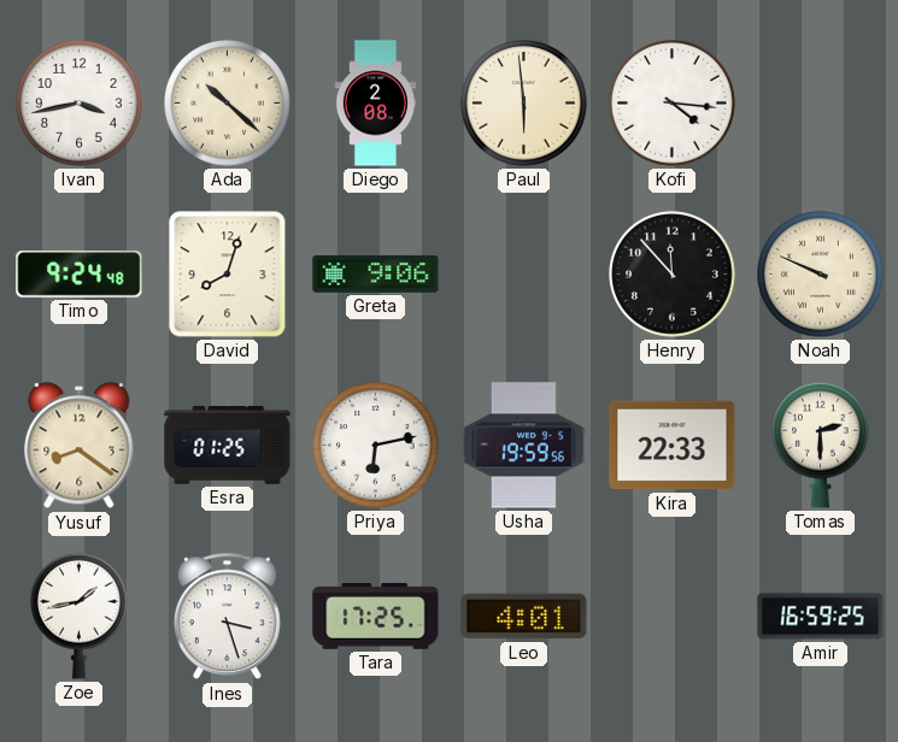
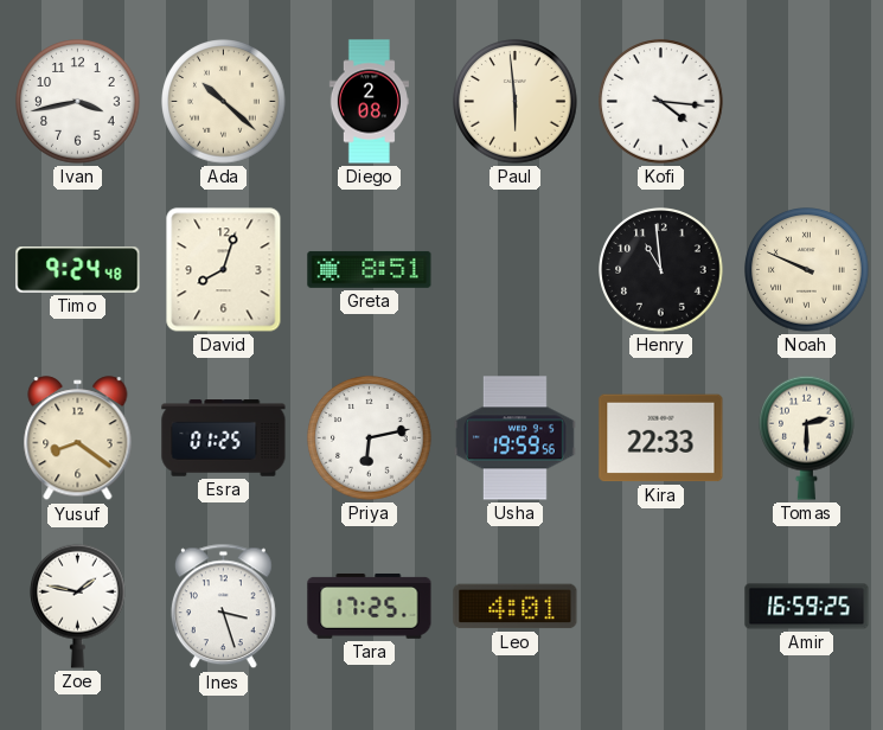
Greta: 9:06 -> 8:51
Henry: 11:53 -> 10:59
Zoe: 1:43 -> 1:47
